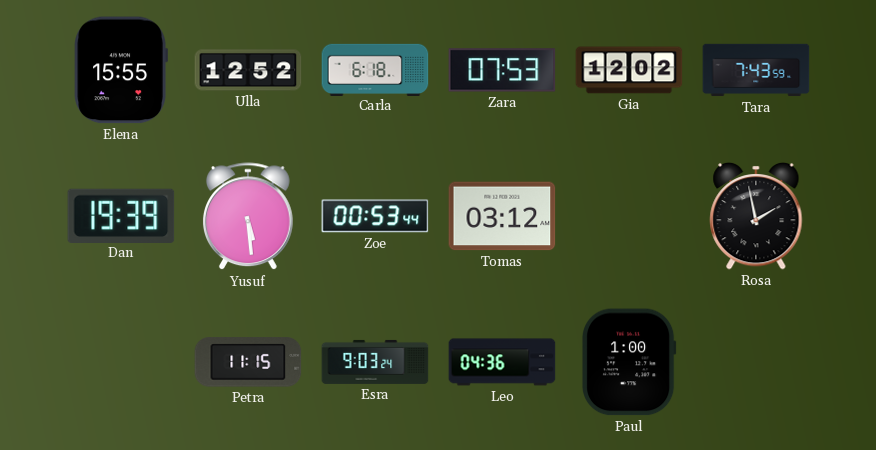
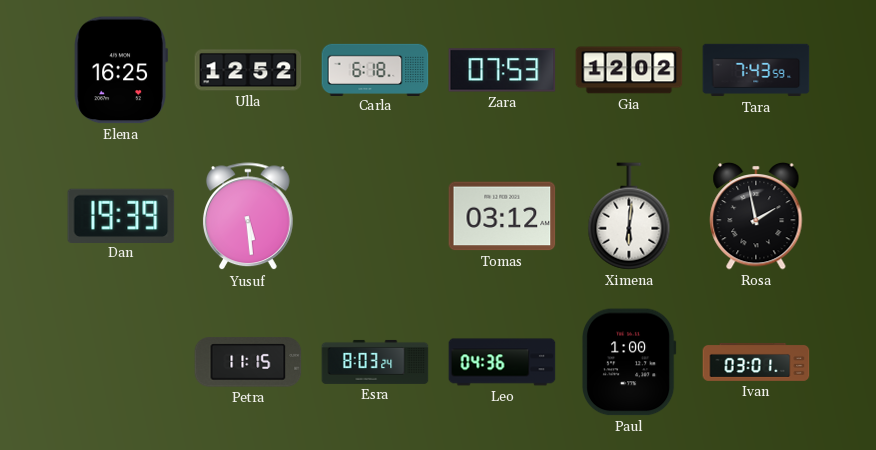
Elena: 15:55 -> 16:25
Zoe: 00:53 -> none
Ximena: none -> 6:01
Esra: 9:03 -> 8:03
Ivan: none -> 03:01
